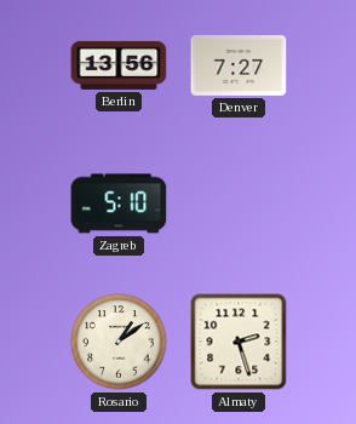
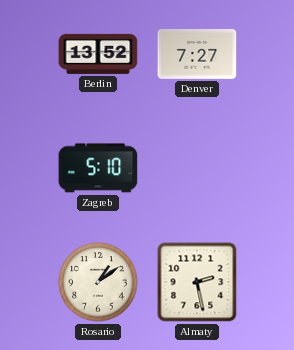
Berlin: 13:56 -> 13:52
Almaty: 2:27 -> 2:28
